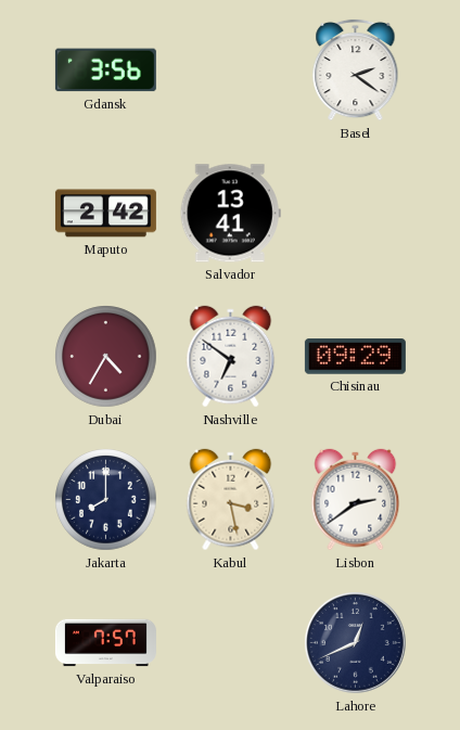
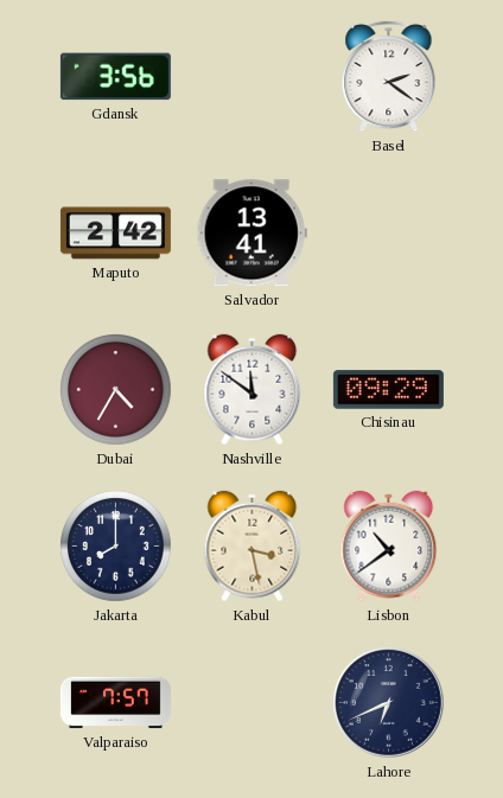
Nashville: 6:51 -> 11:51
Lisbon: 2:39 -> 10:39
Lahore: 12:41 -> 6:41
